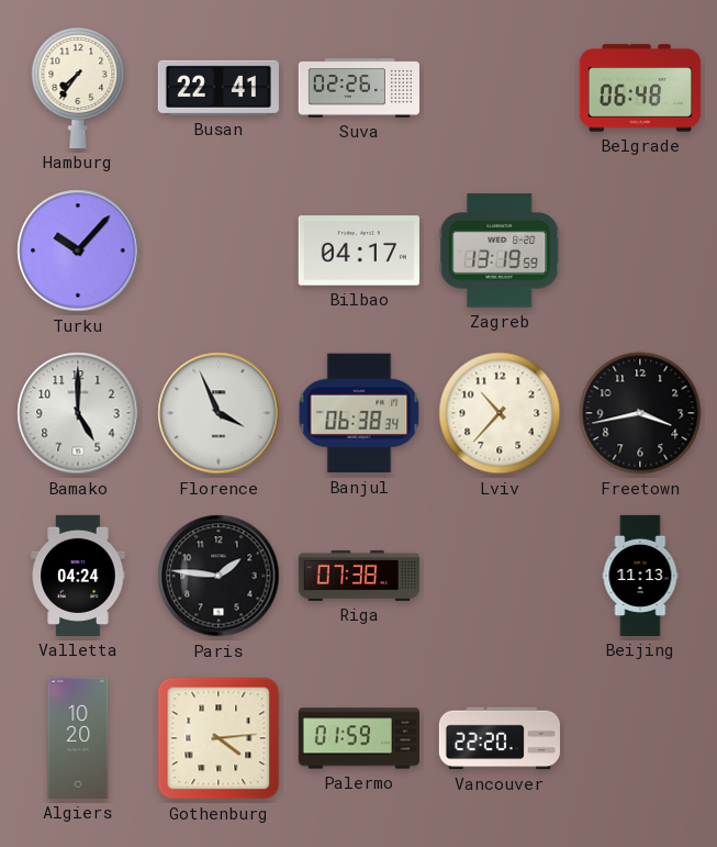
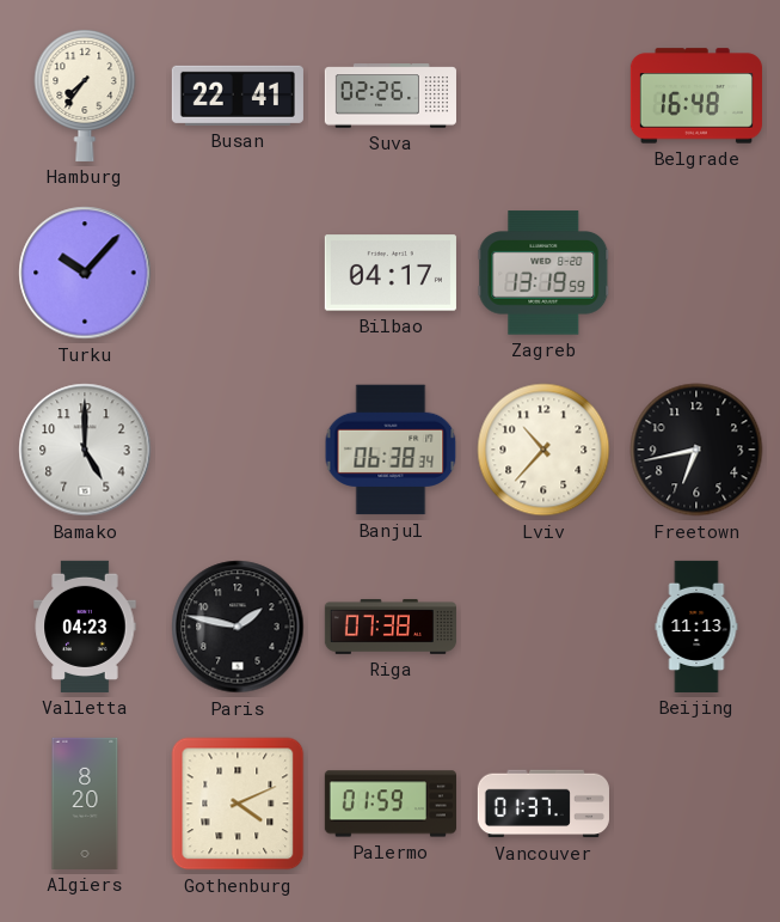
Belgrade: 06:48 -> 16:48
Florence: 3:56 -> none
Freetown: 3:43 -> 6:43
Valletta: 04:24 -> 04:23
Paris: 1:46 -> 1:47
Algiers: 10:20 -> 8:20
Gothenburg: 4:14 -> 4:11
Vancouver: 22:20 -> 01:37
